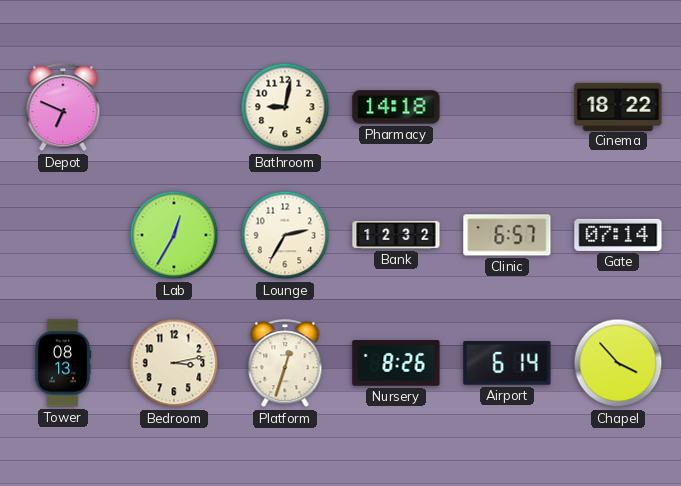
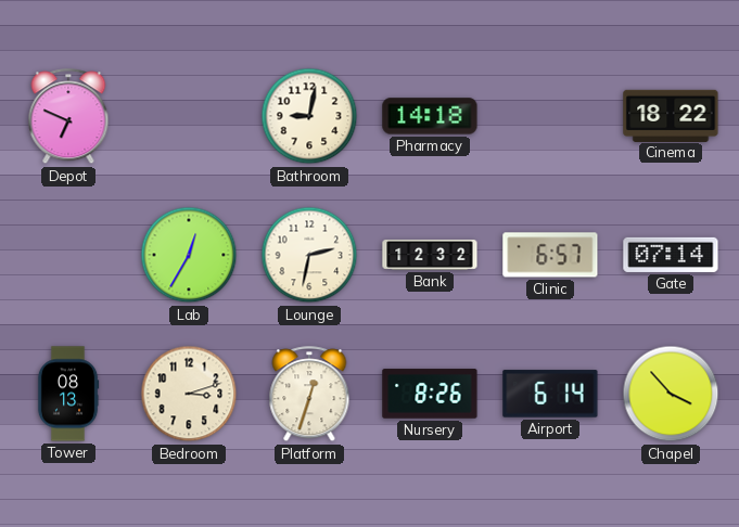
Lounge: 2:35 -> 2:32
Bedroom: 3:13 -> 3:12
